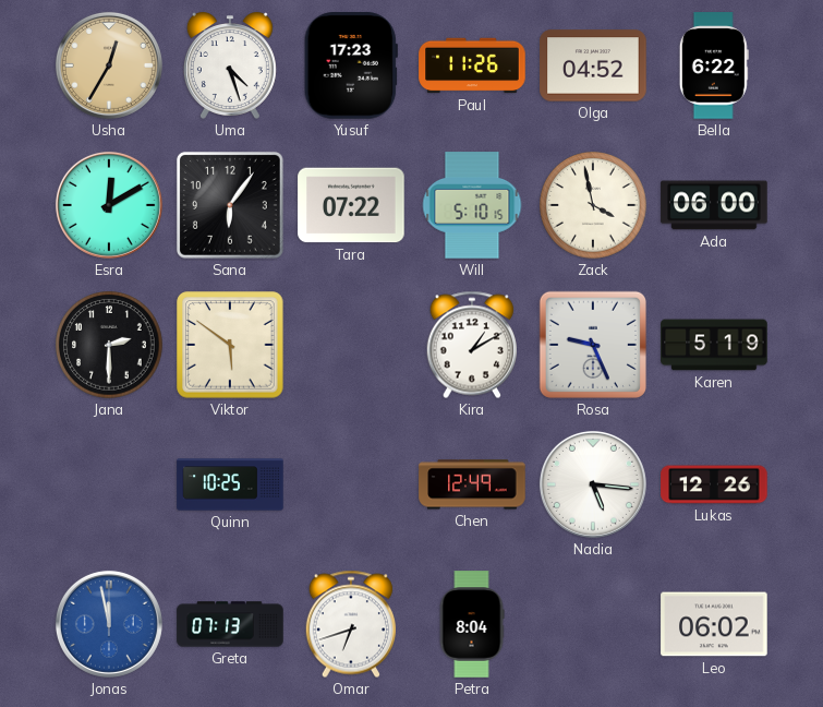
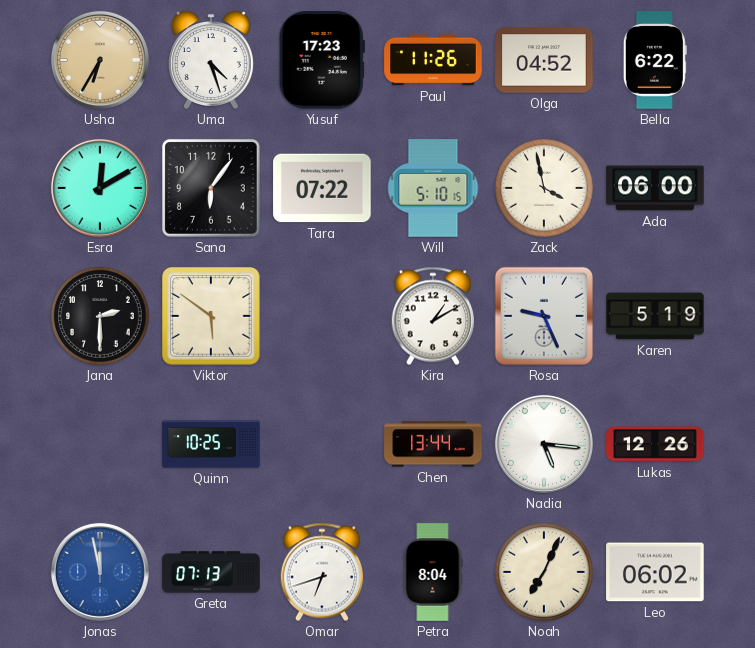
Usha: 12:35 -> 6:35
Chen: 12:49 -> 13:44
Noah: none -> 7:04
